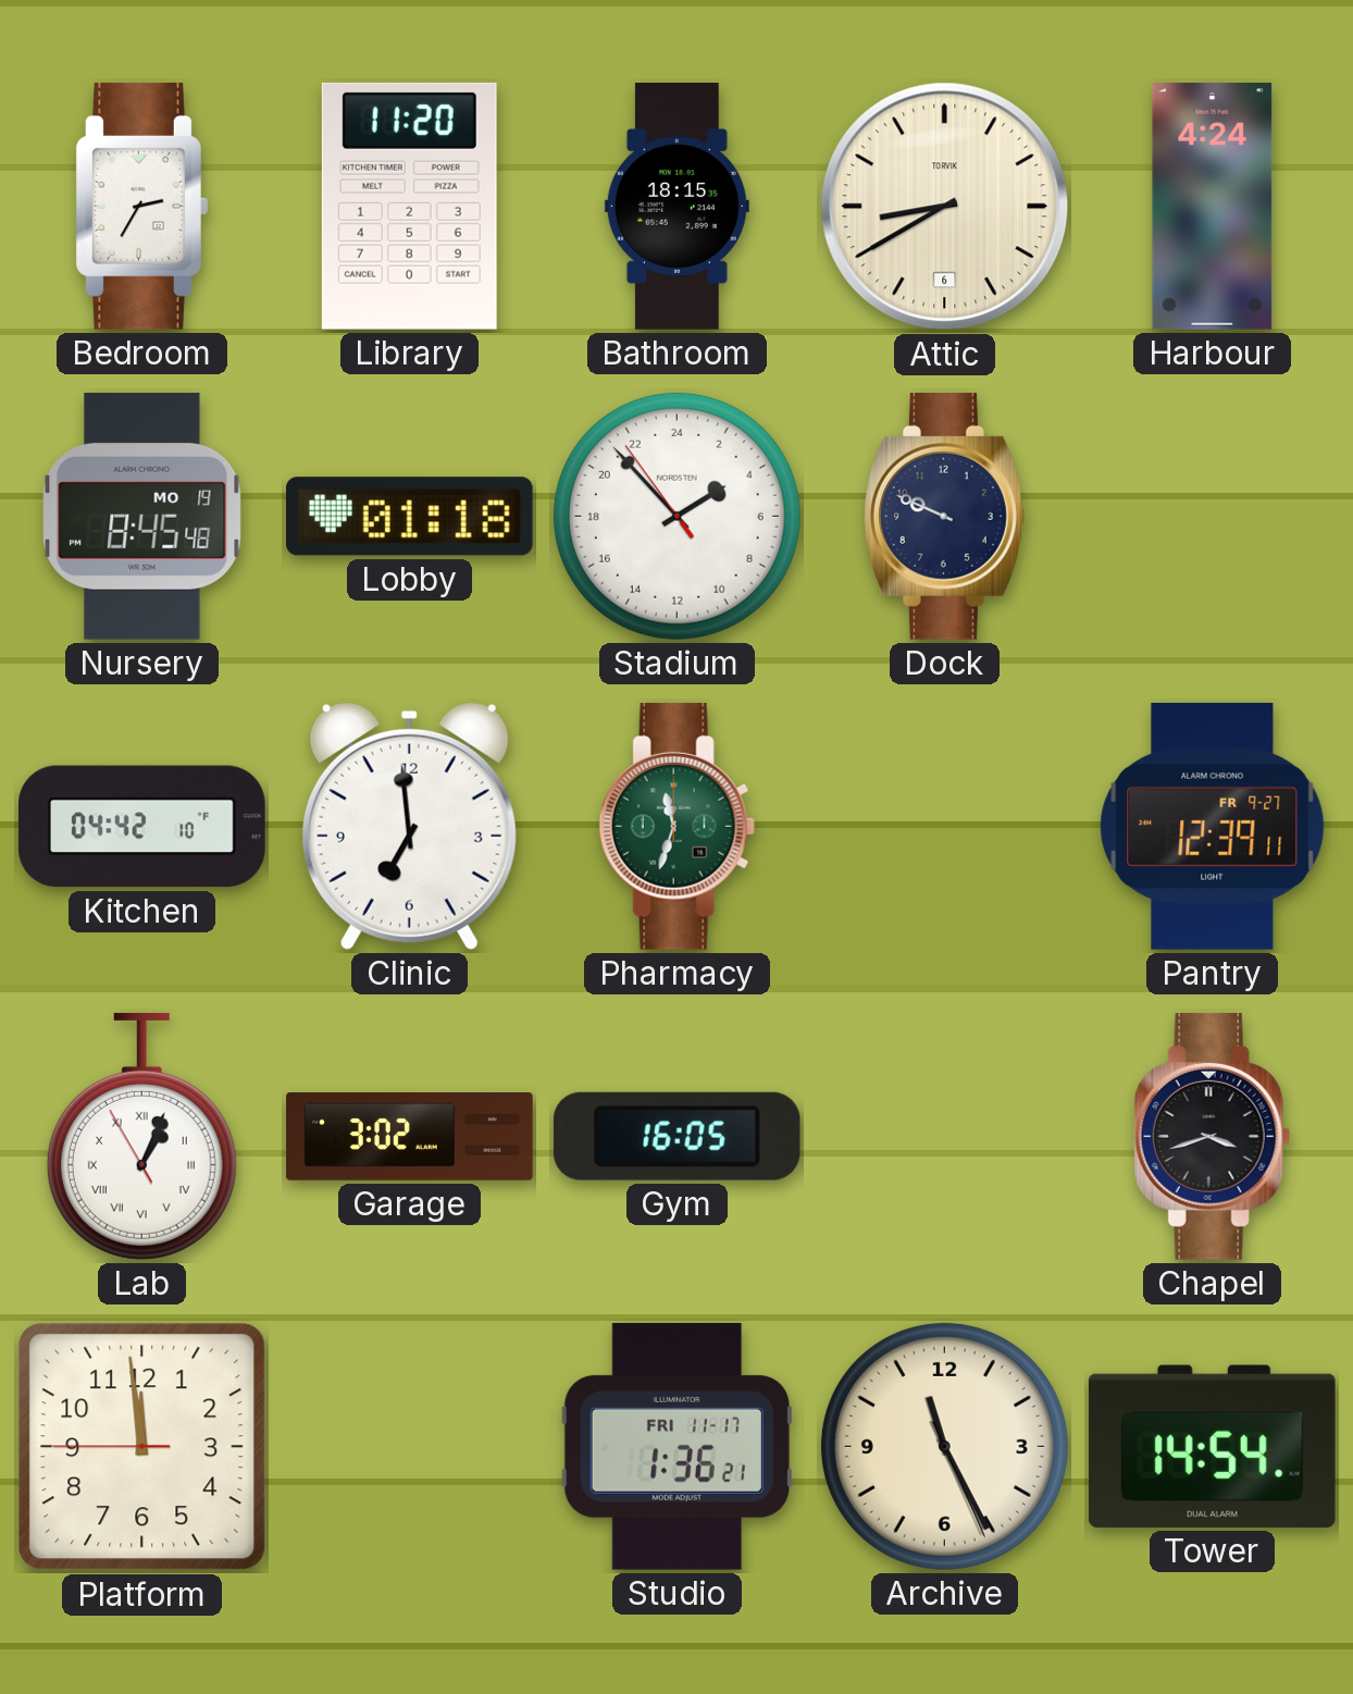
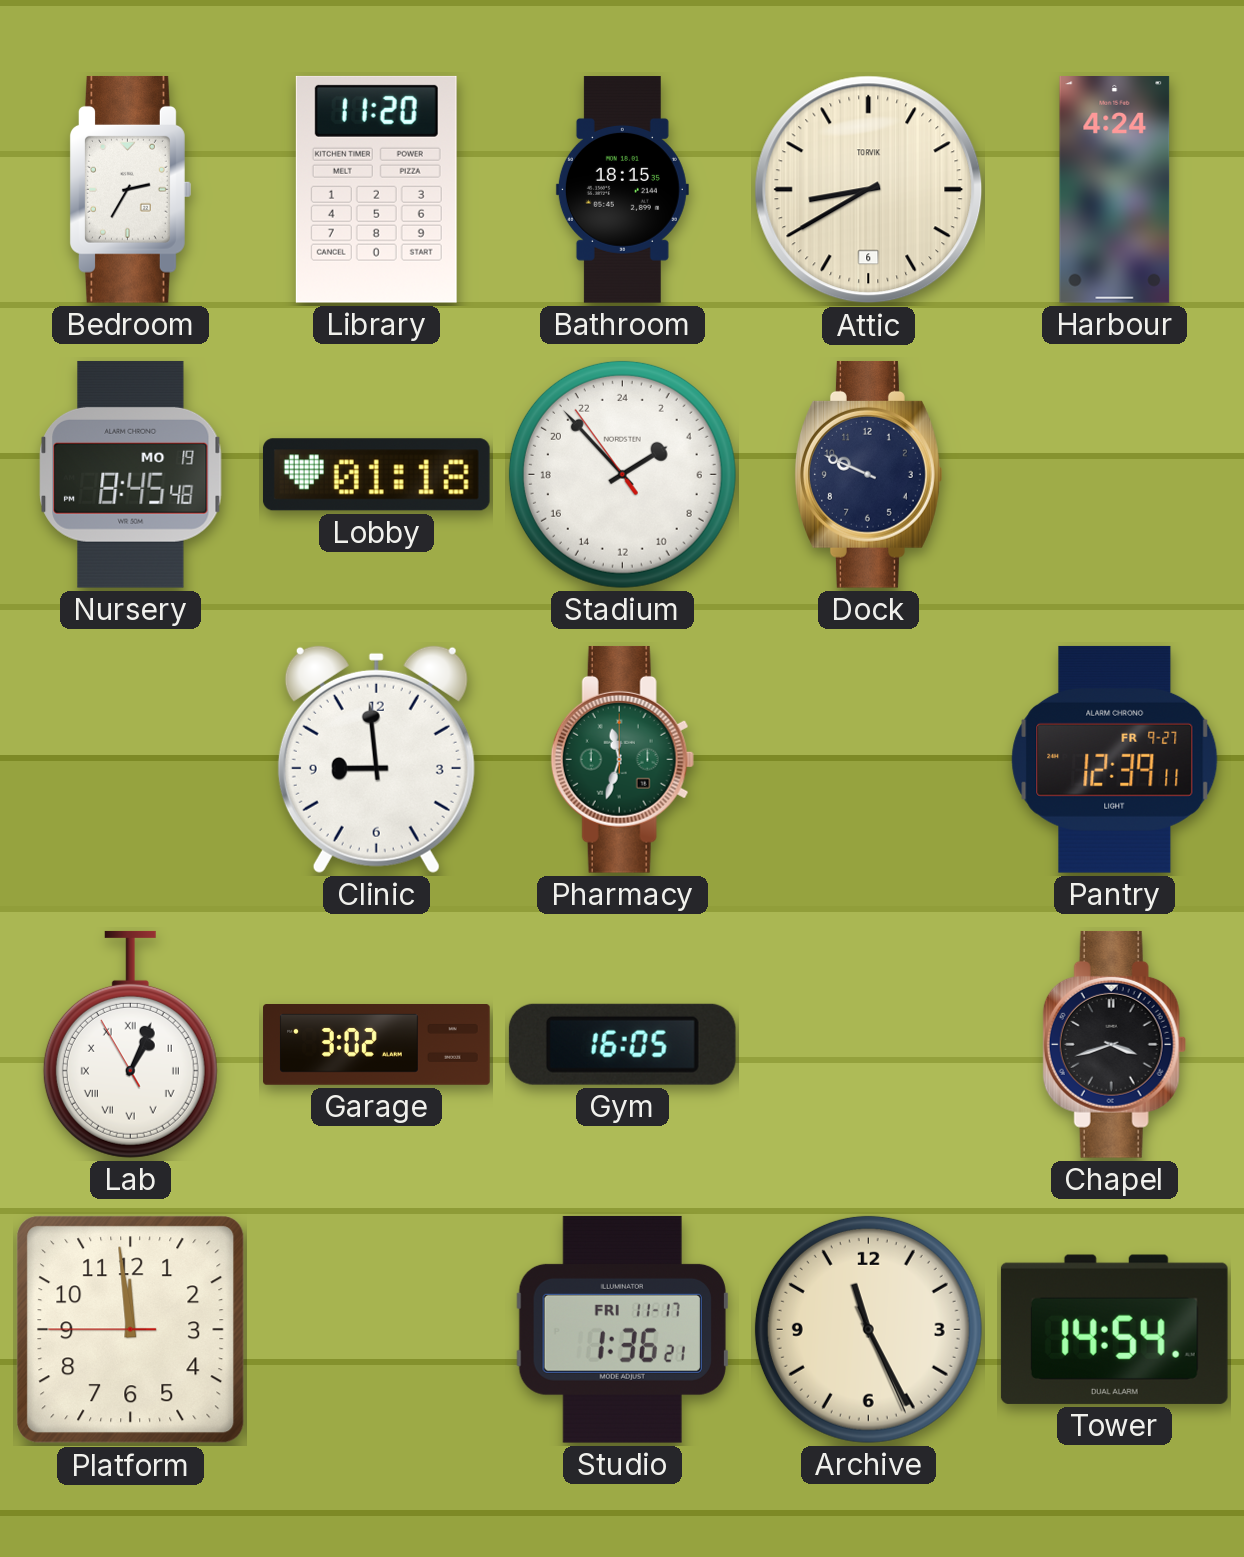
Kitchen: 04:42 -> none
Clinic: 6:59 -> 8:59
